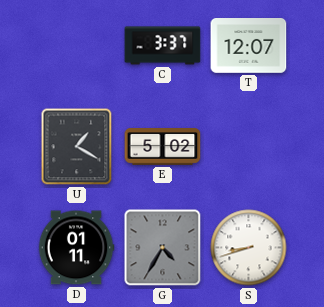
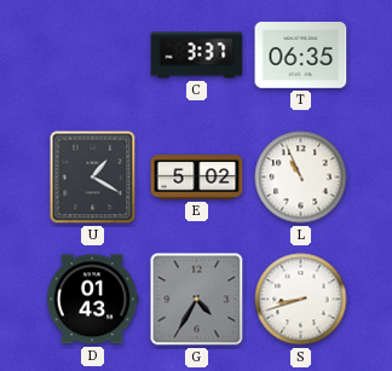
T: 12:07 -> 06:35
L: none -> 10:56
D: 01:11 -> 01:43
